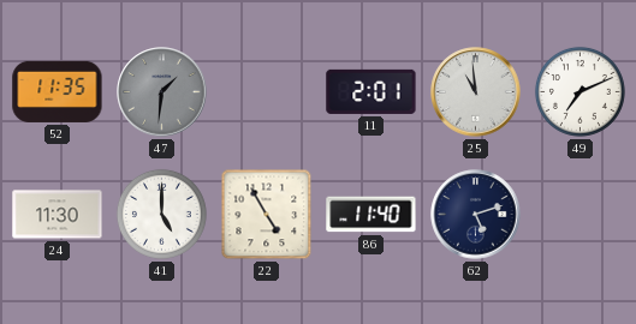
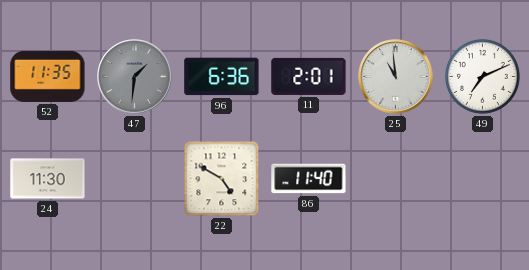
96: none -> 6:36
41: 5:00 -> none
22: 4:55 -> 4:50
62: 5:12 -> none
